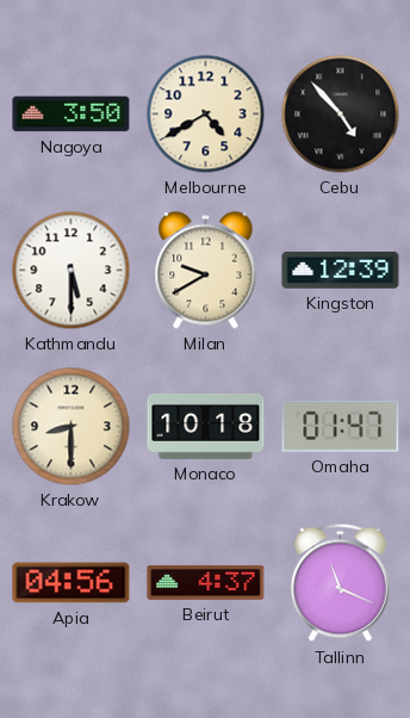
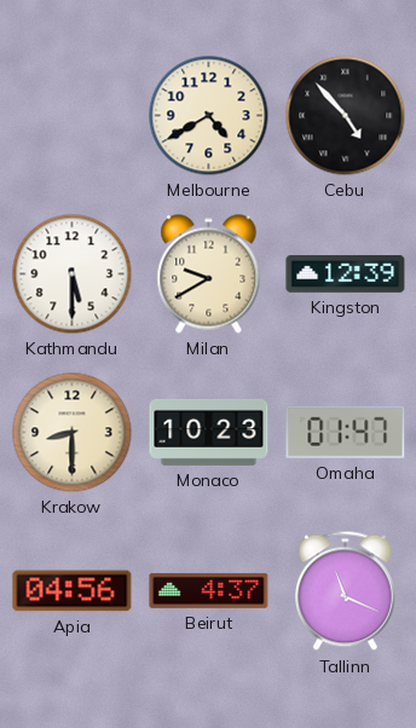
Nagoya: 3:50 -> none
Monaco: 10:18 -> 10:23
